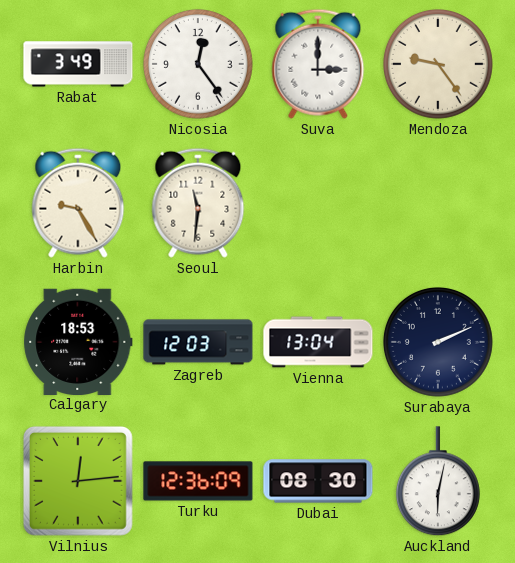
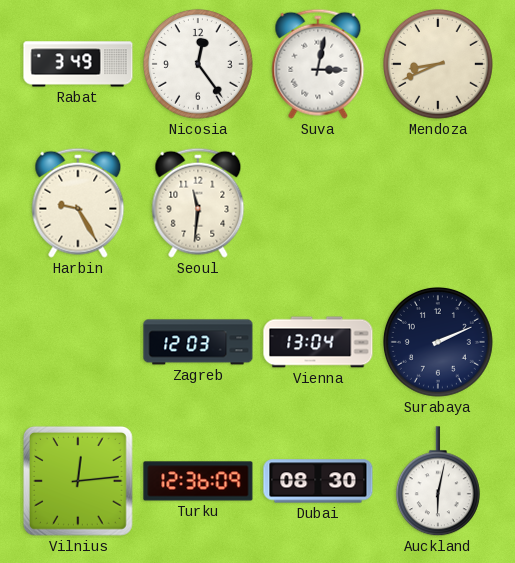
Suva: 3:00 -> 3:02
Mendoza: 9:24 -> 8:41
Calgary: 18:53 -> none
